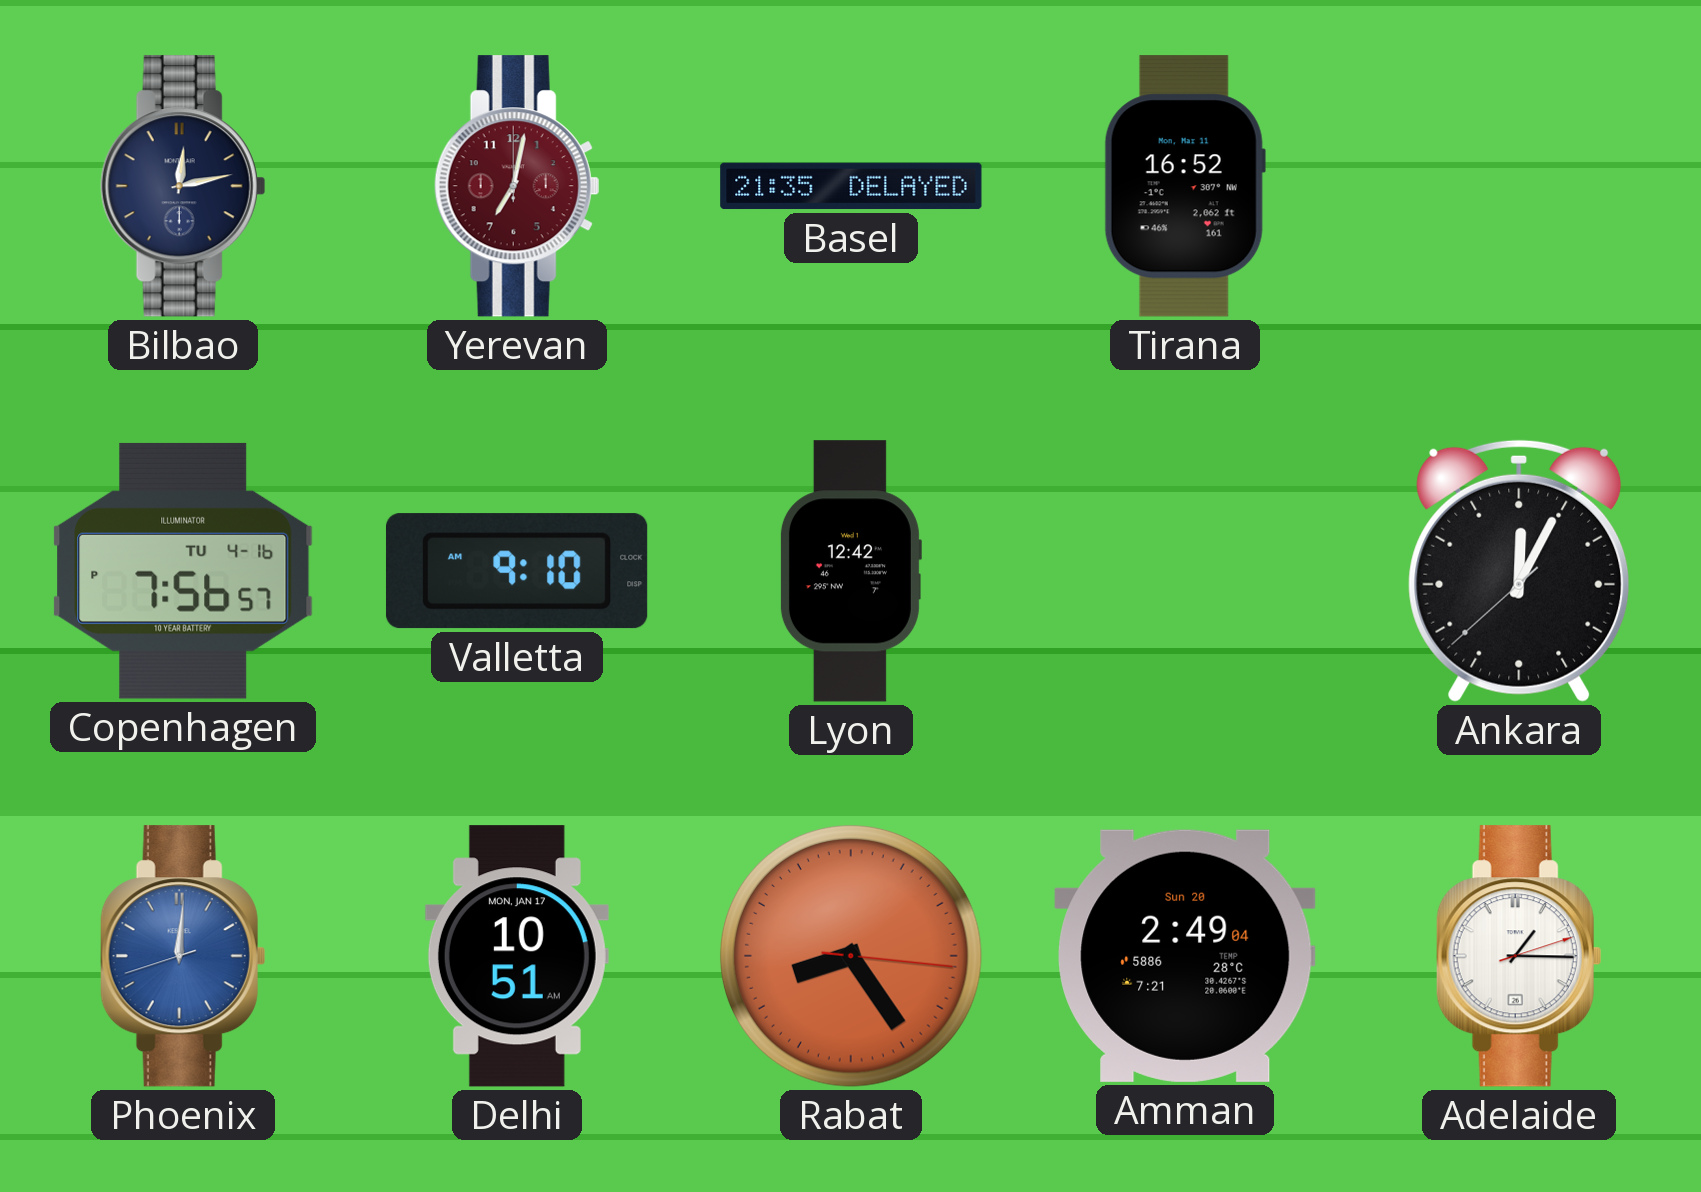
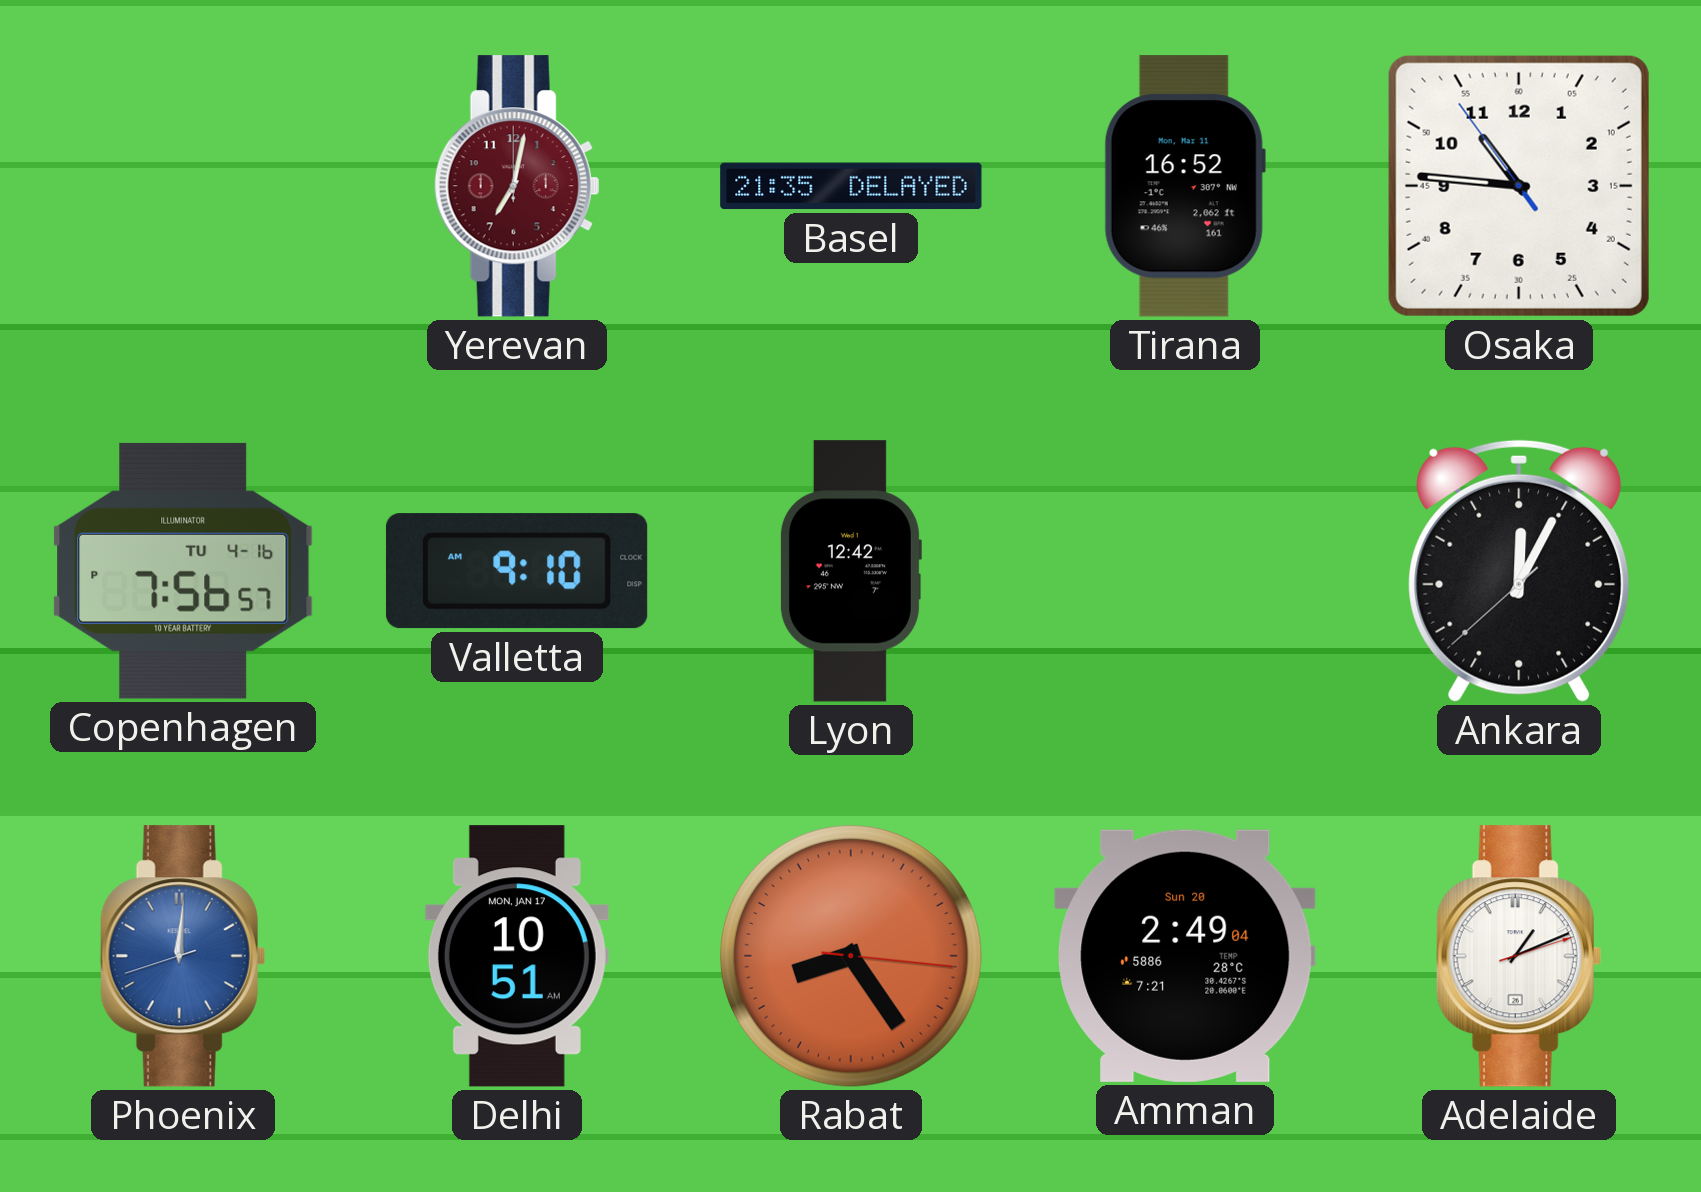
Bilbao: 12:13 -> none
Osaka: none -> 10:45
Adelaide: 1:15 -> 1:11
